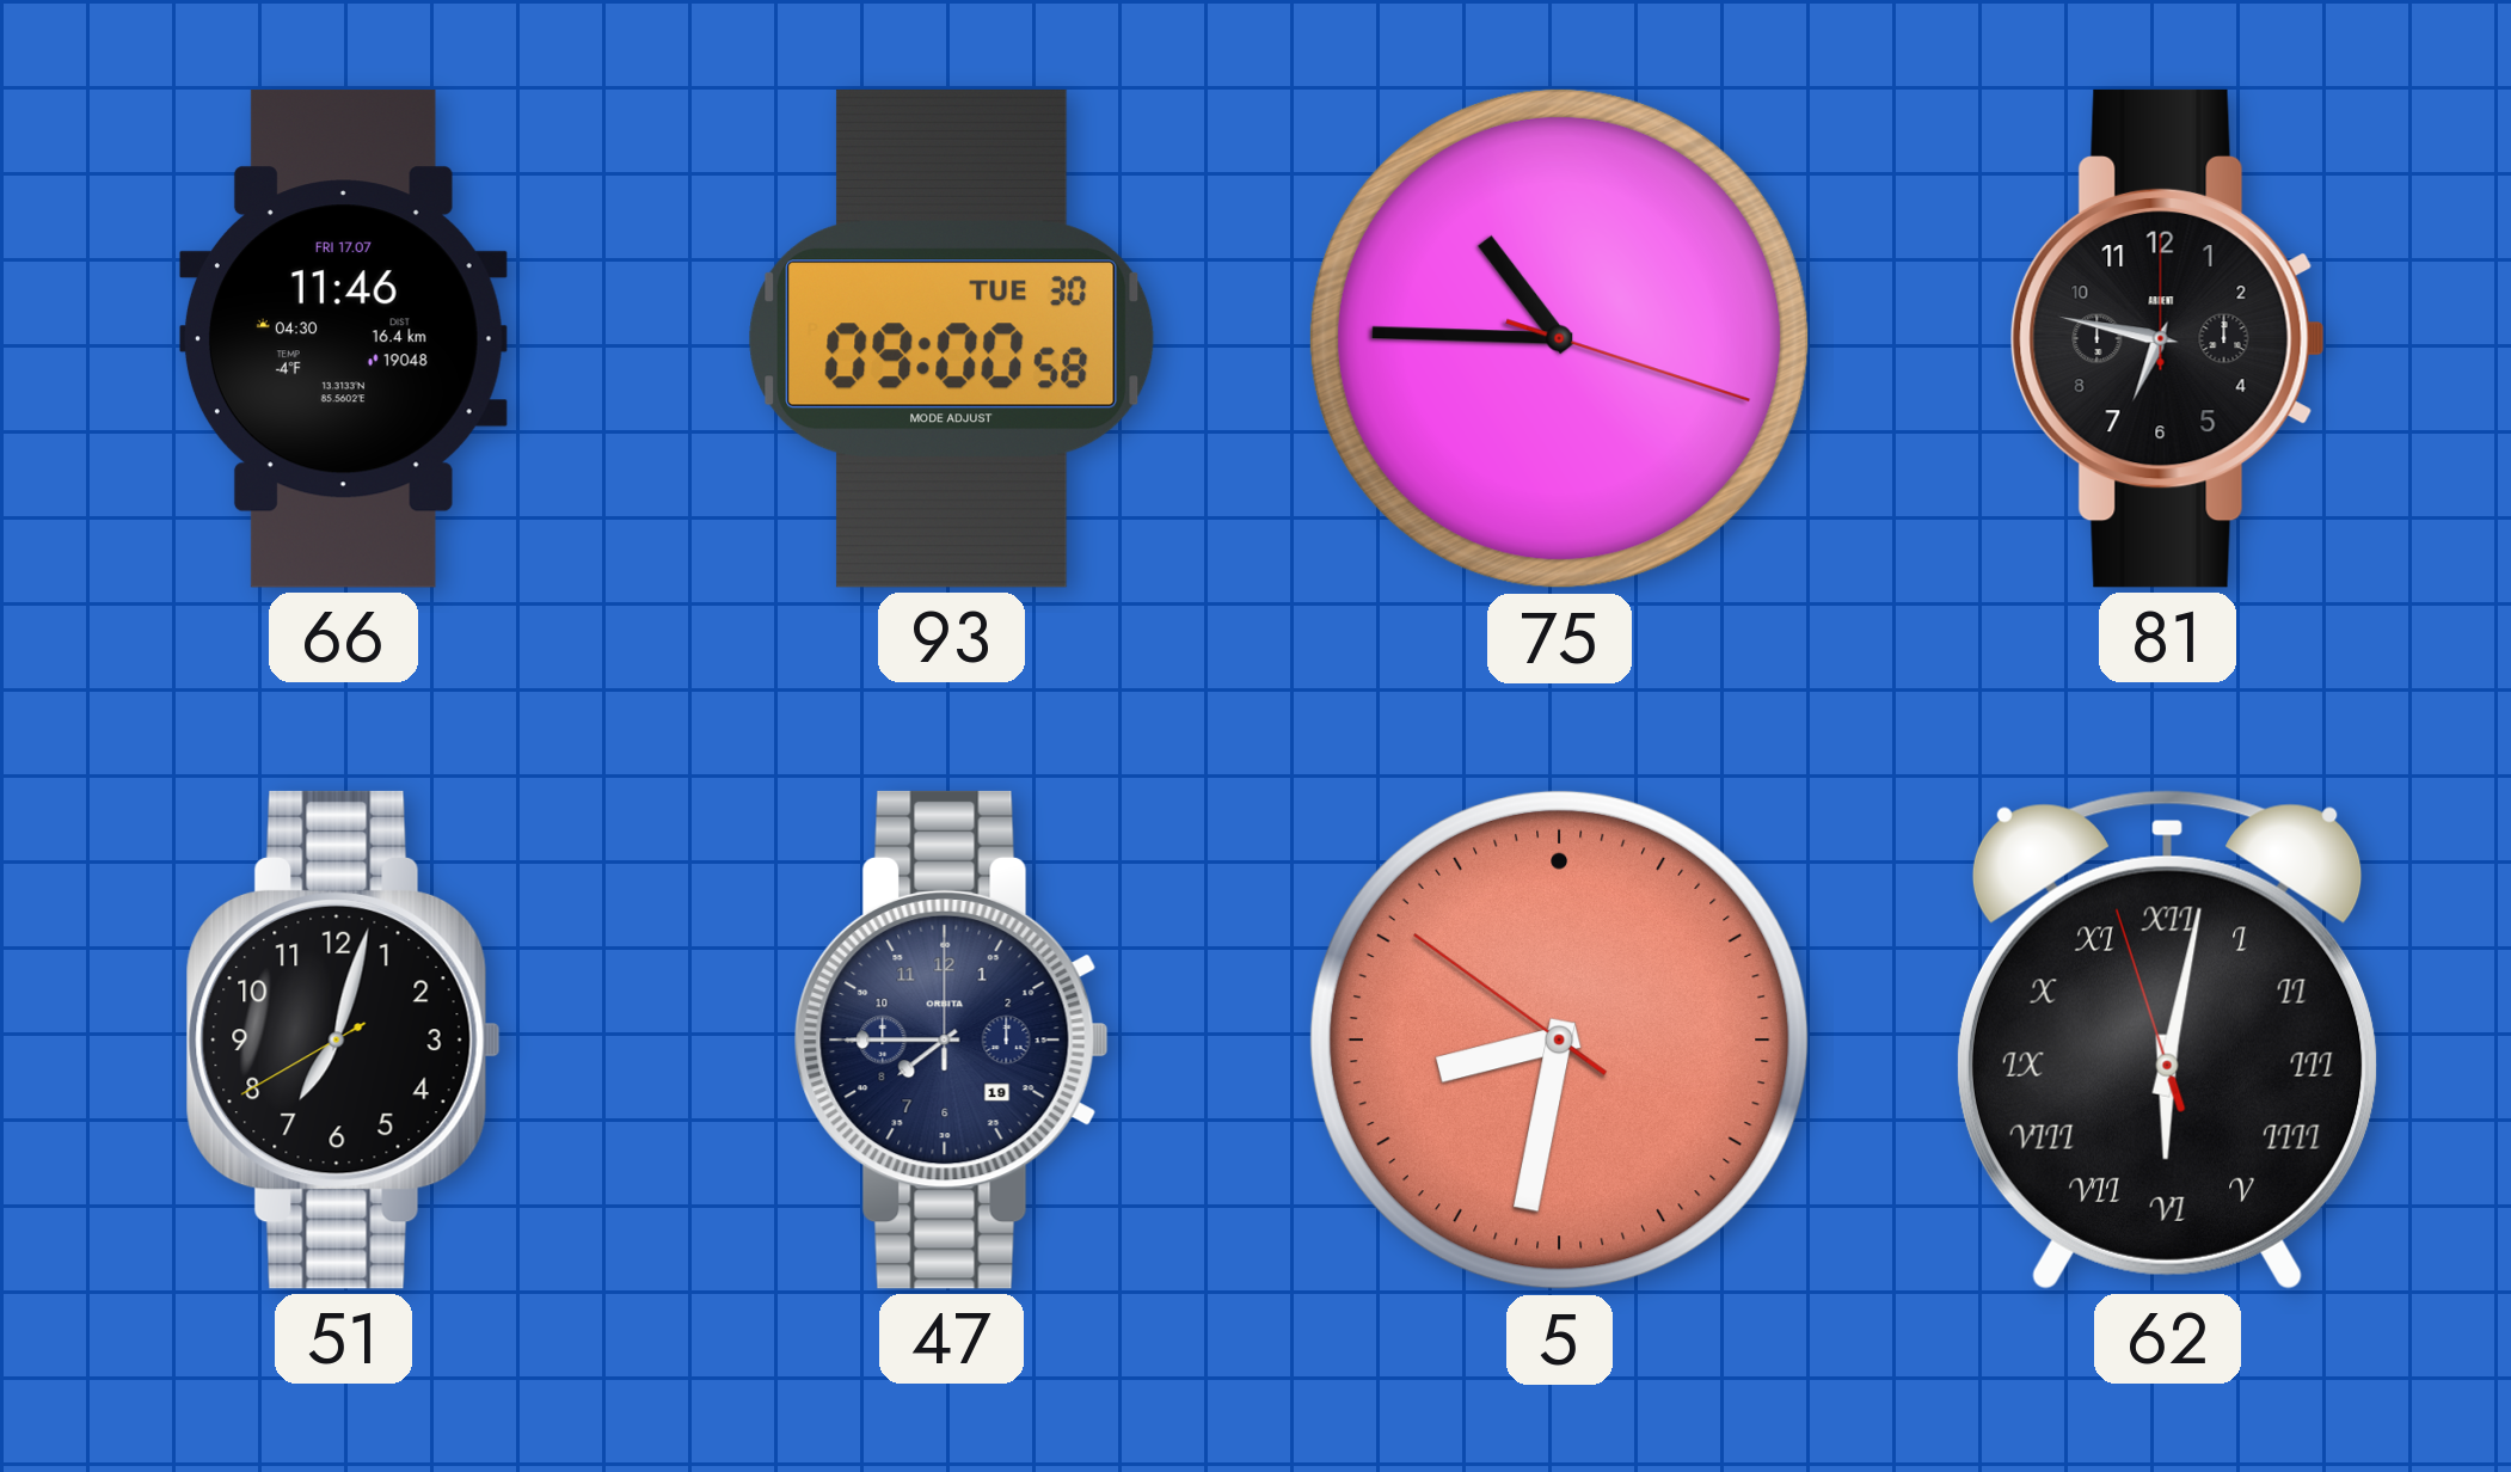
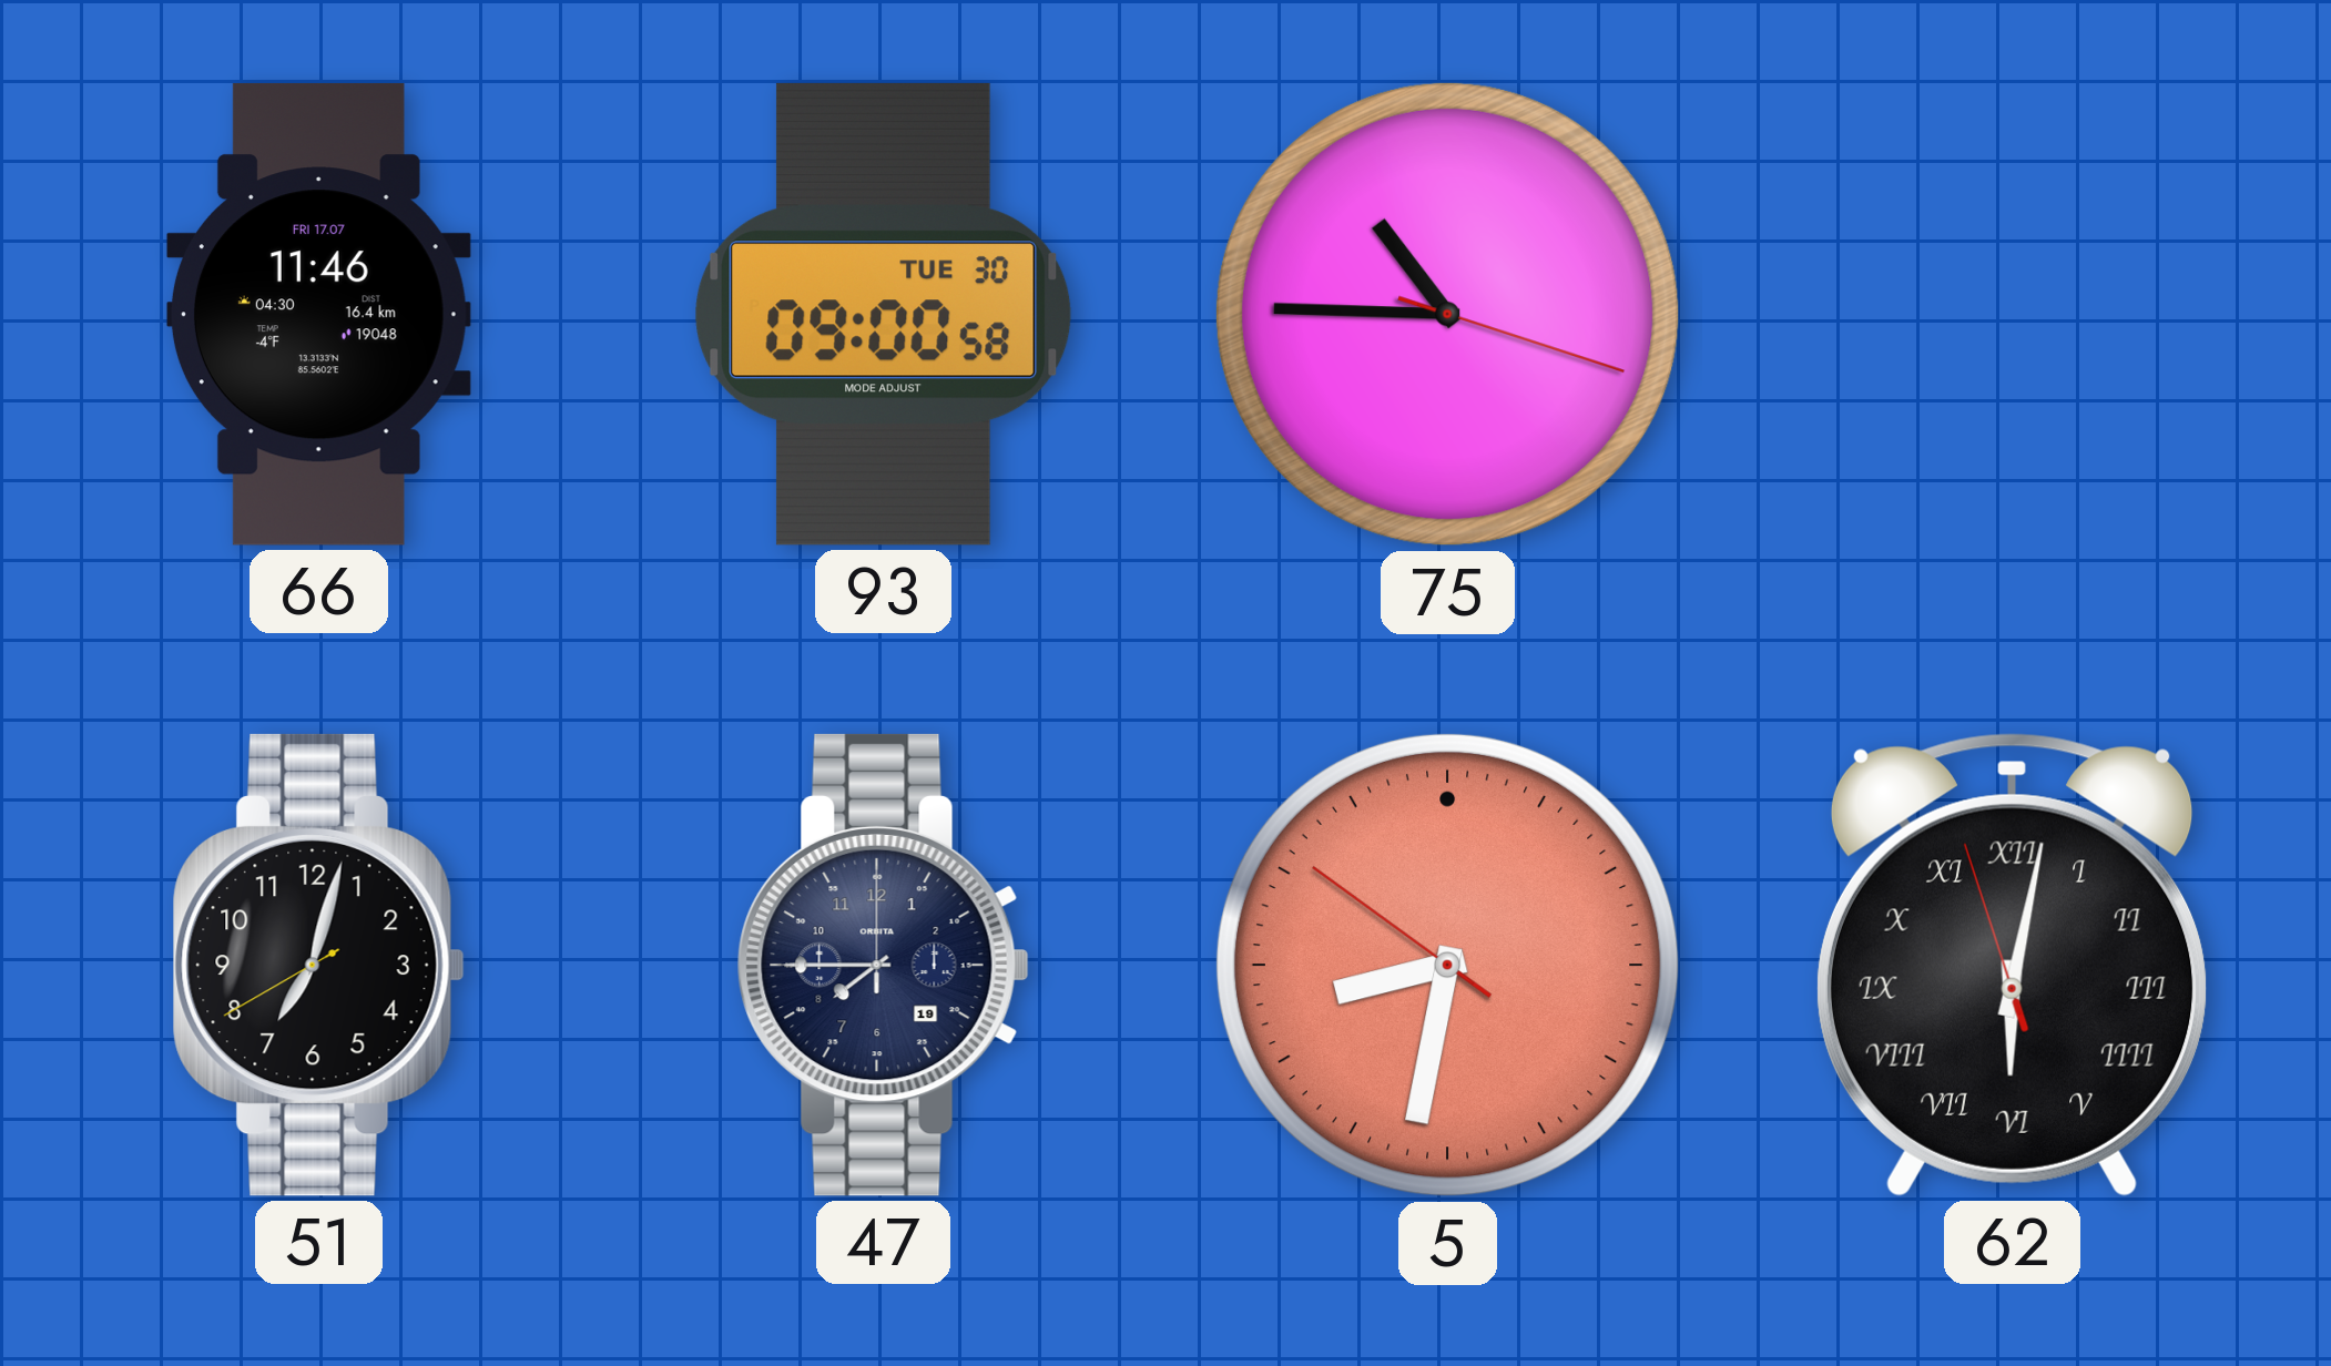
81: 6:47 -> none
